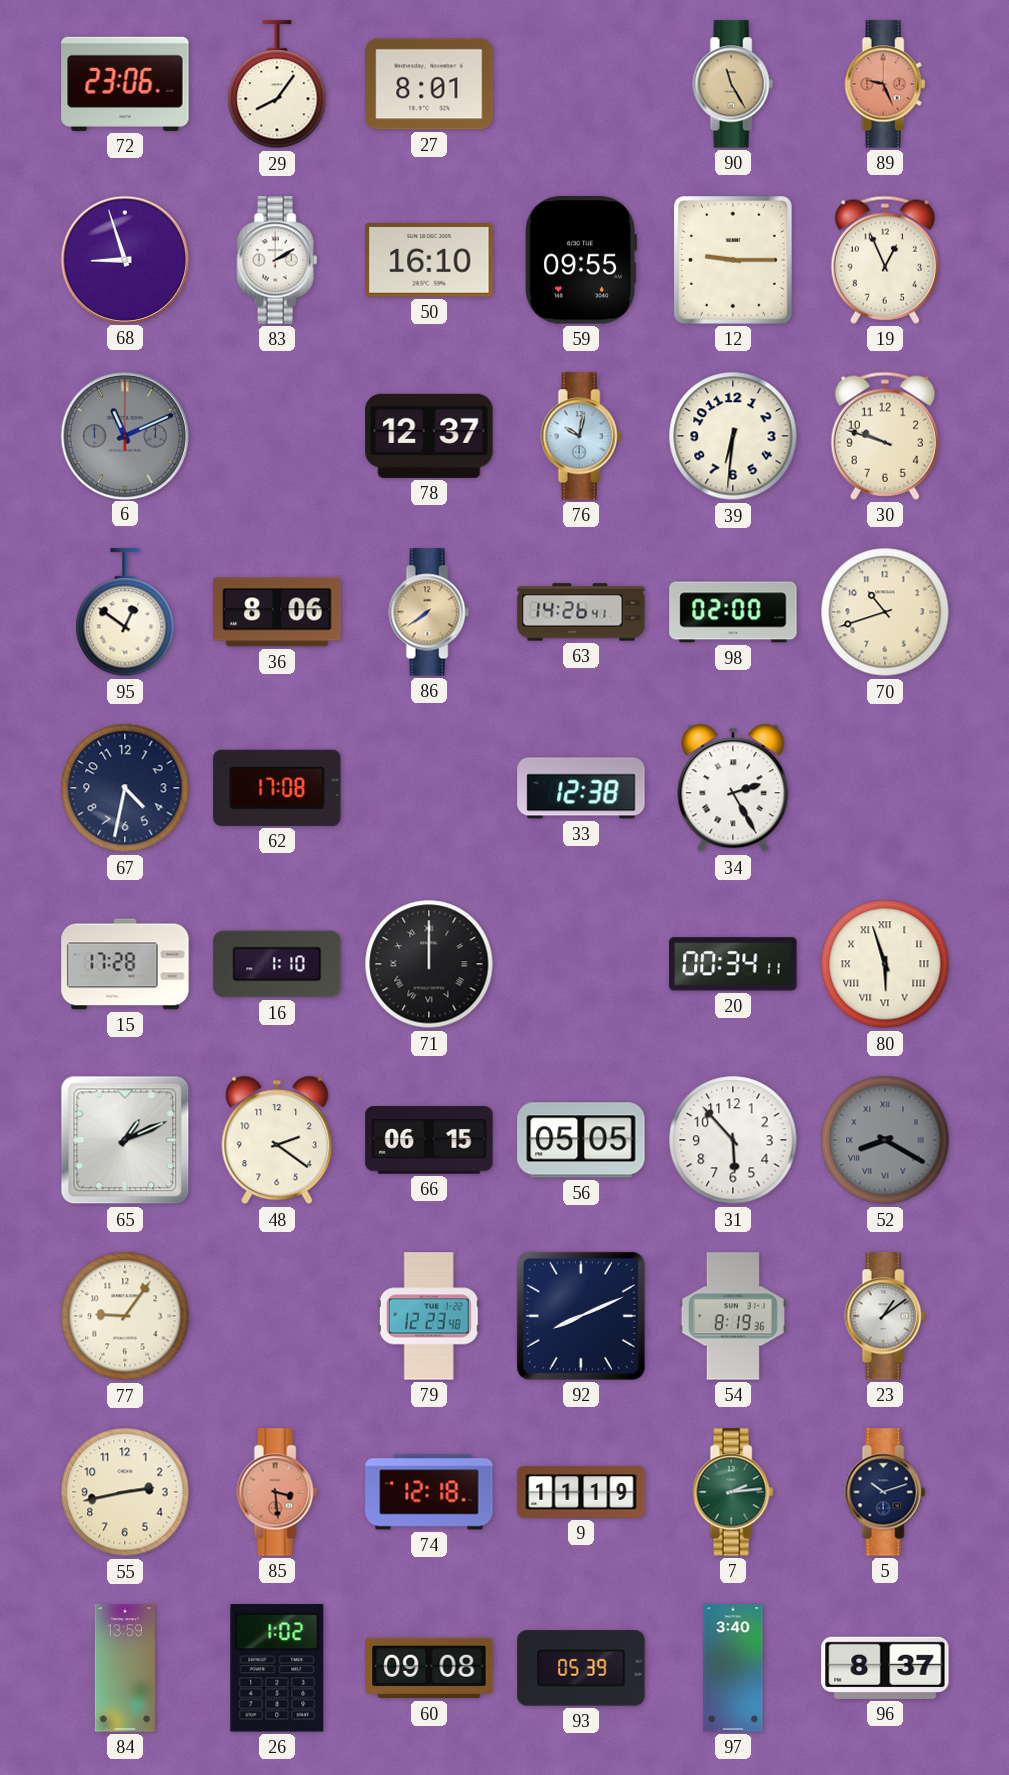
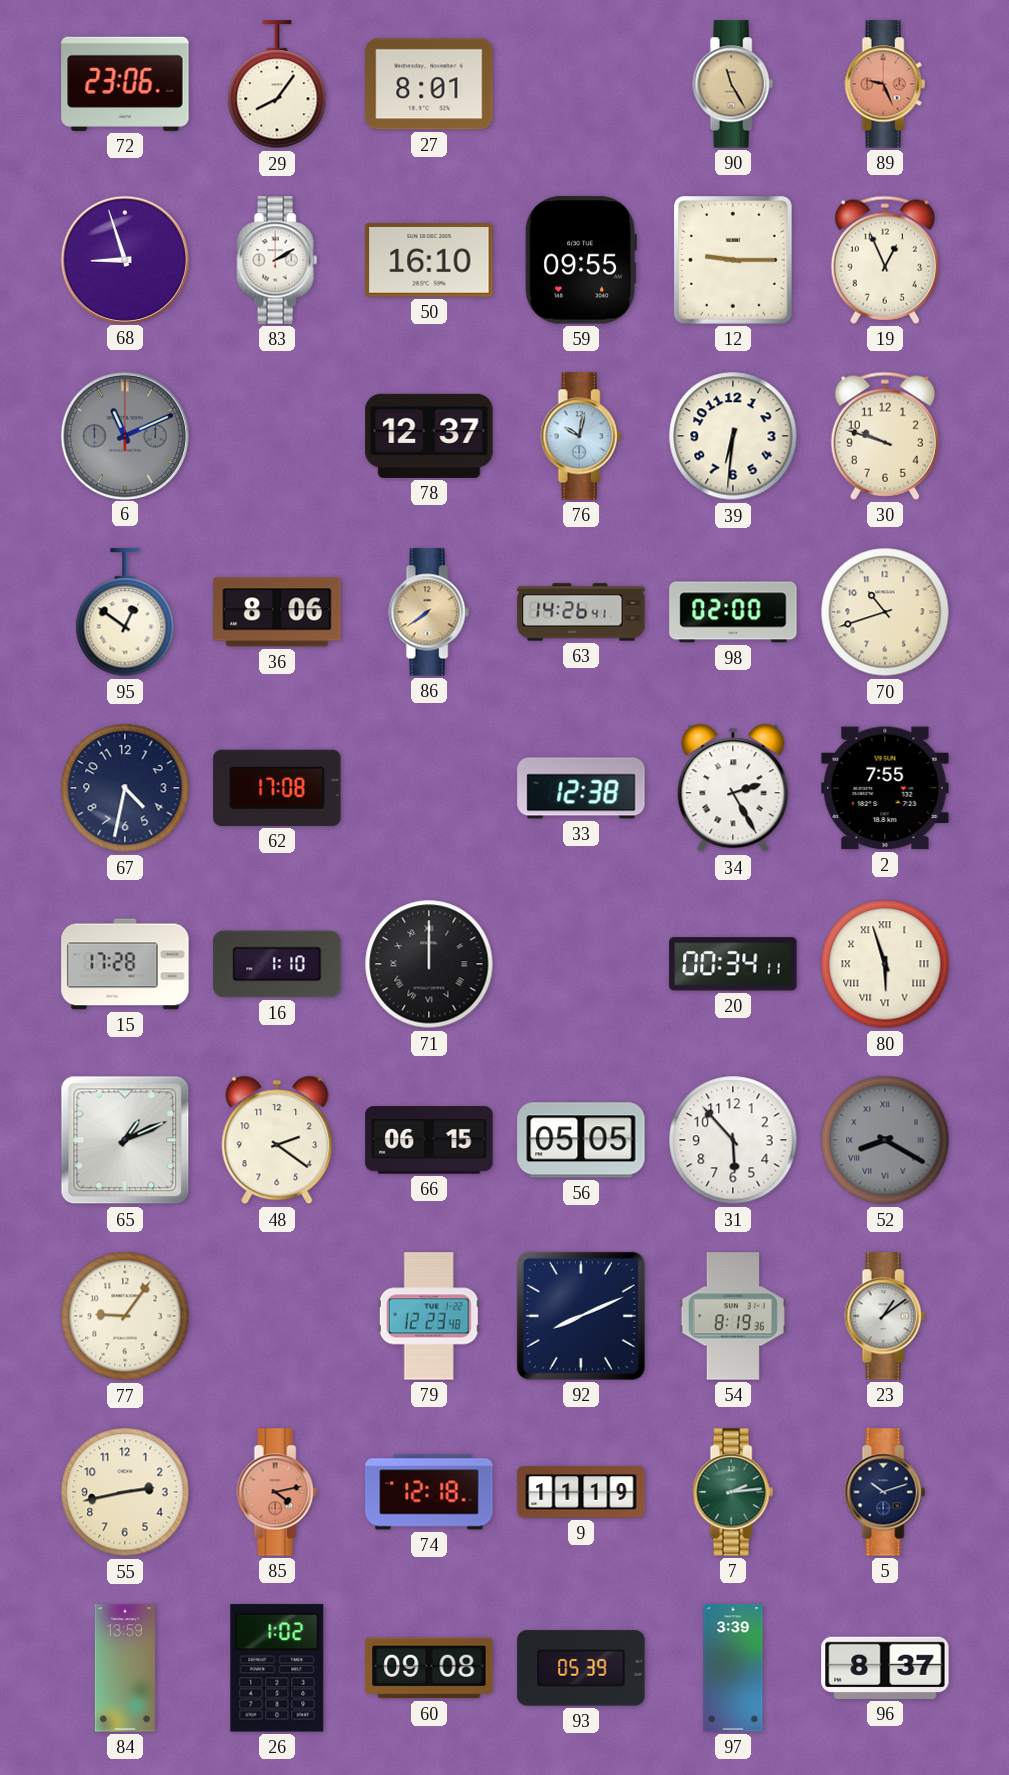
2: none -> 7:55
85: 3:29 -> 4:13
97: 3:40 -> 3:39
